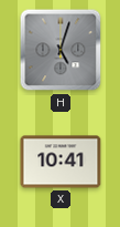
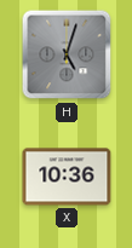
X: 10:41 -> 10:36
